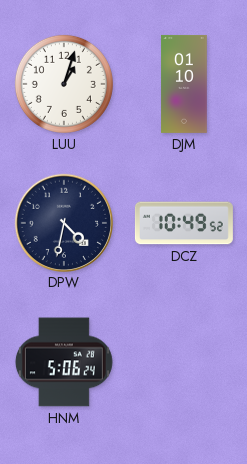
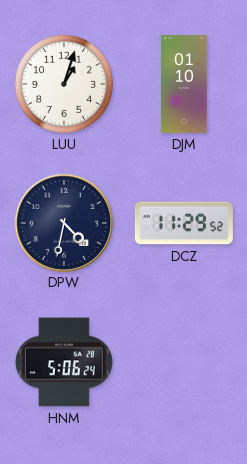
DCZ: 10:49 -> 11:29
